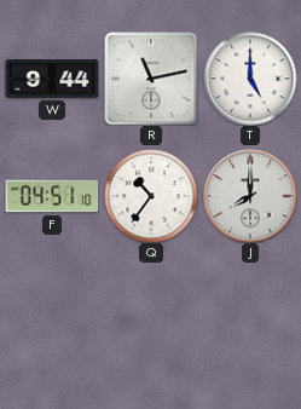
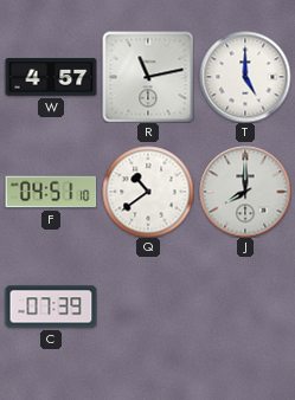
W: 9:44 -> 4:57
Q: 10:36 -> 10:39
C: none -> 07:39
